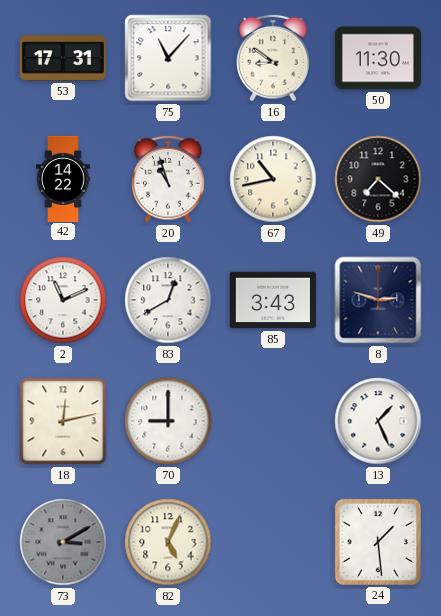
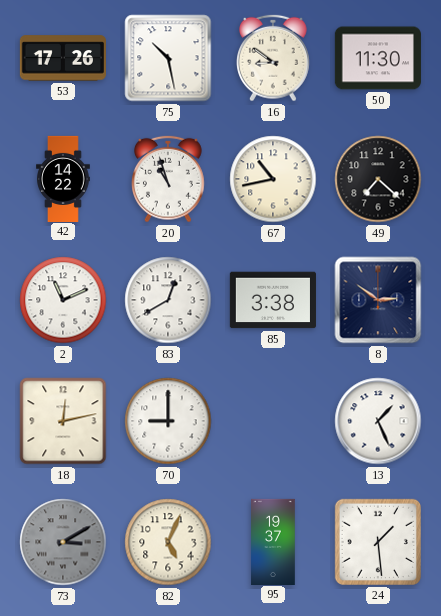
53: 17:31 -> 17:26
75: 11:07 -> 10:28
85: 3:43 -> 3:38
8: 2:48 -> 2:51
95: none -> 19:37
